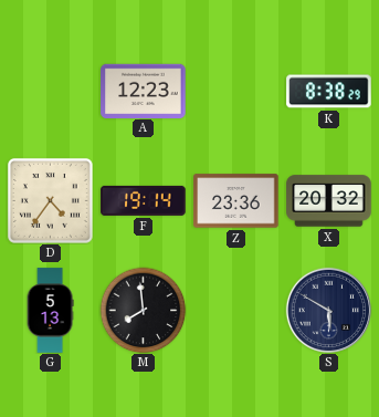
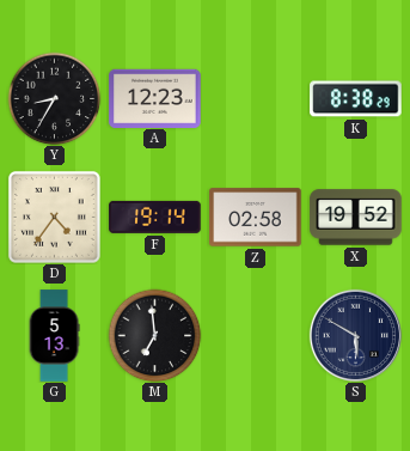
Y: none -> 8:35
Z: 23:36 -> 02:58
X: 20:32 -> 19:52
M: 7:59 -> 6:59
